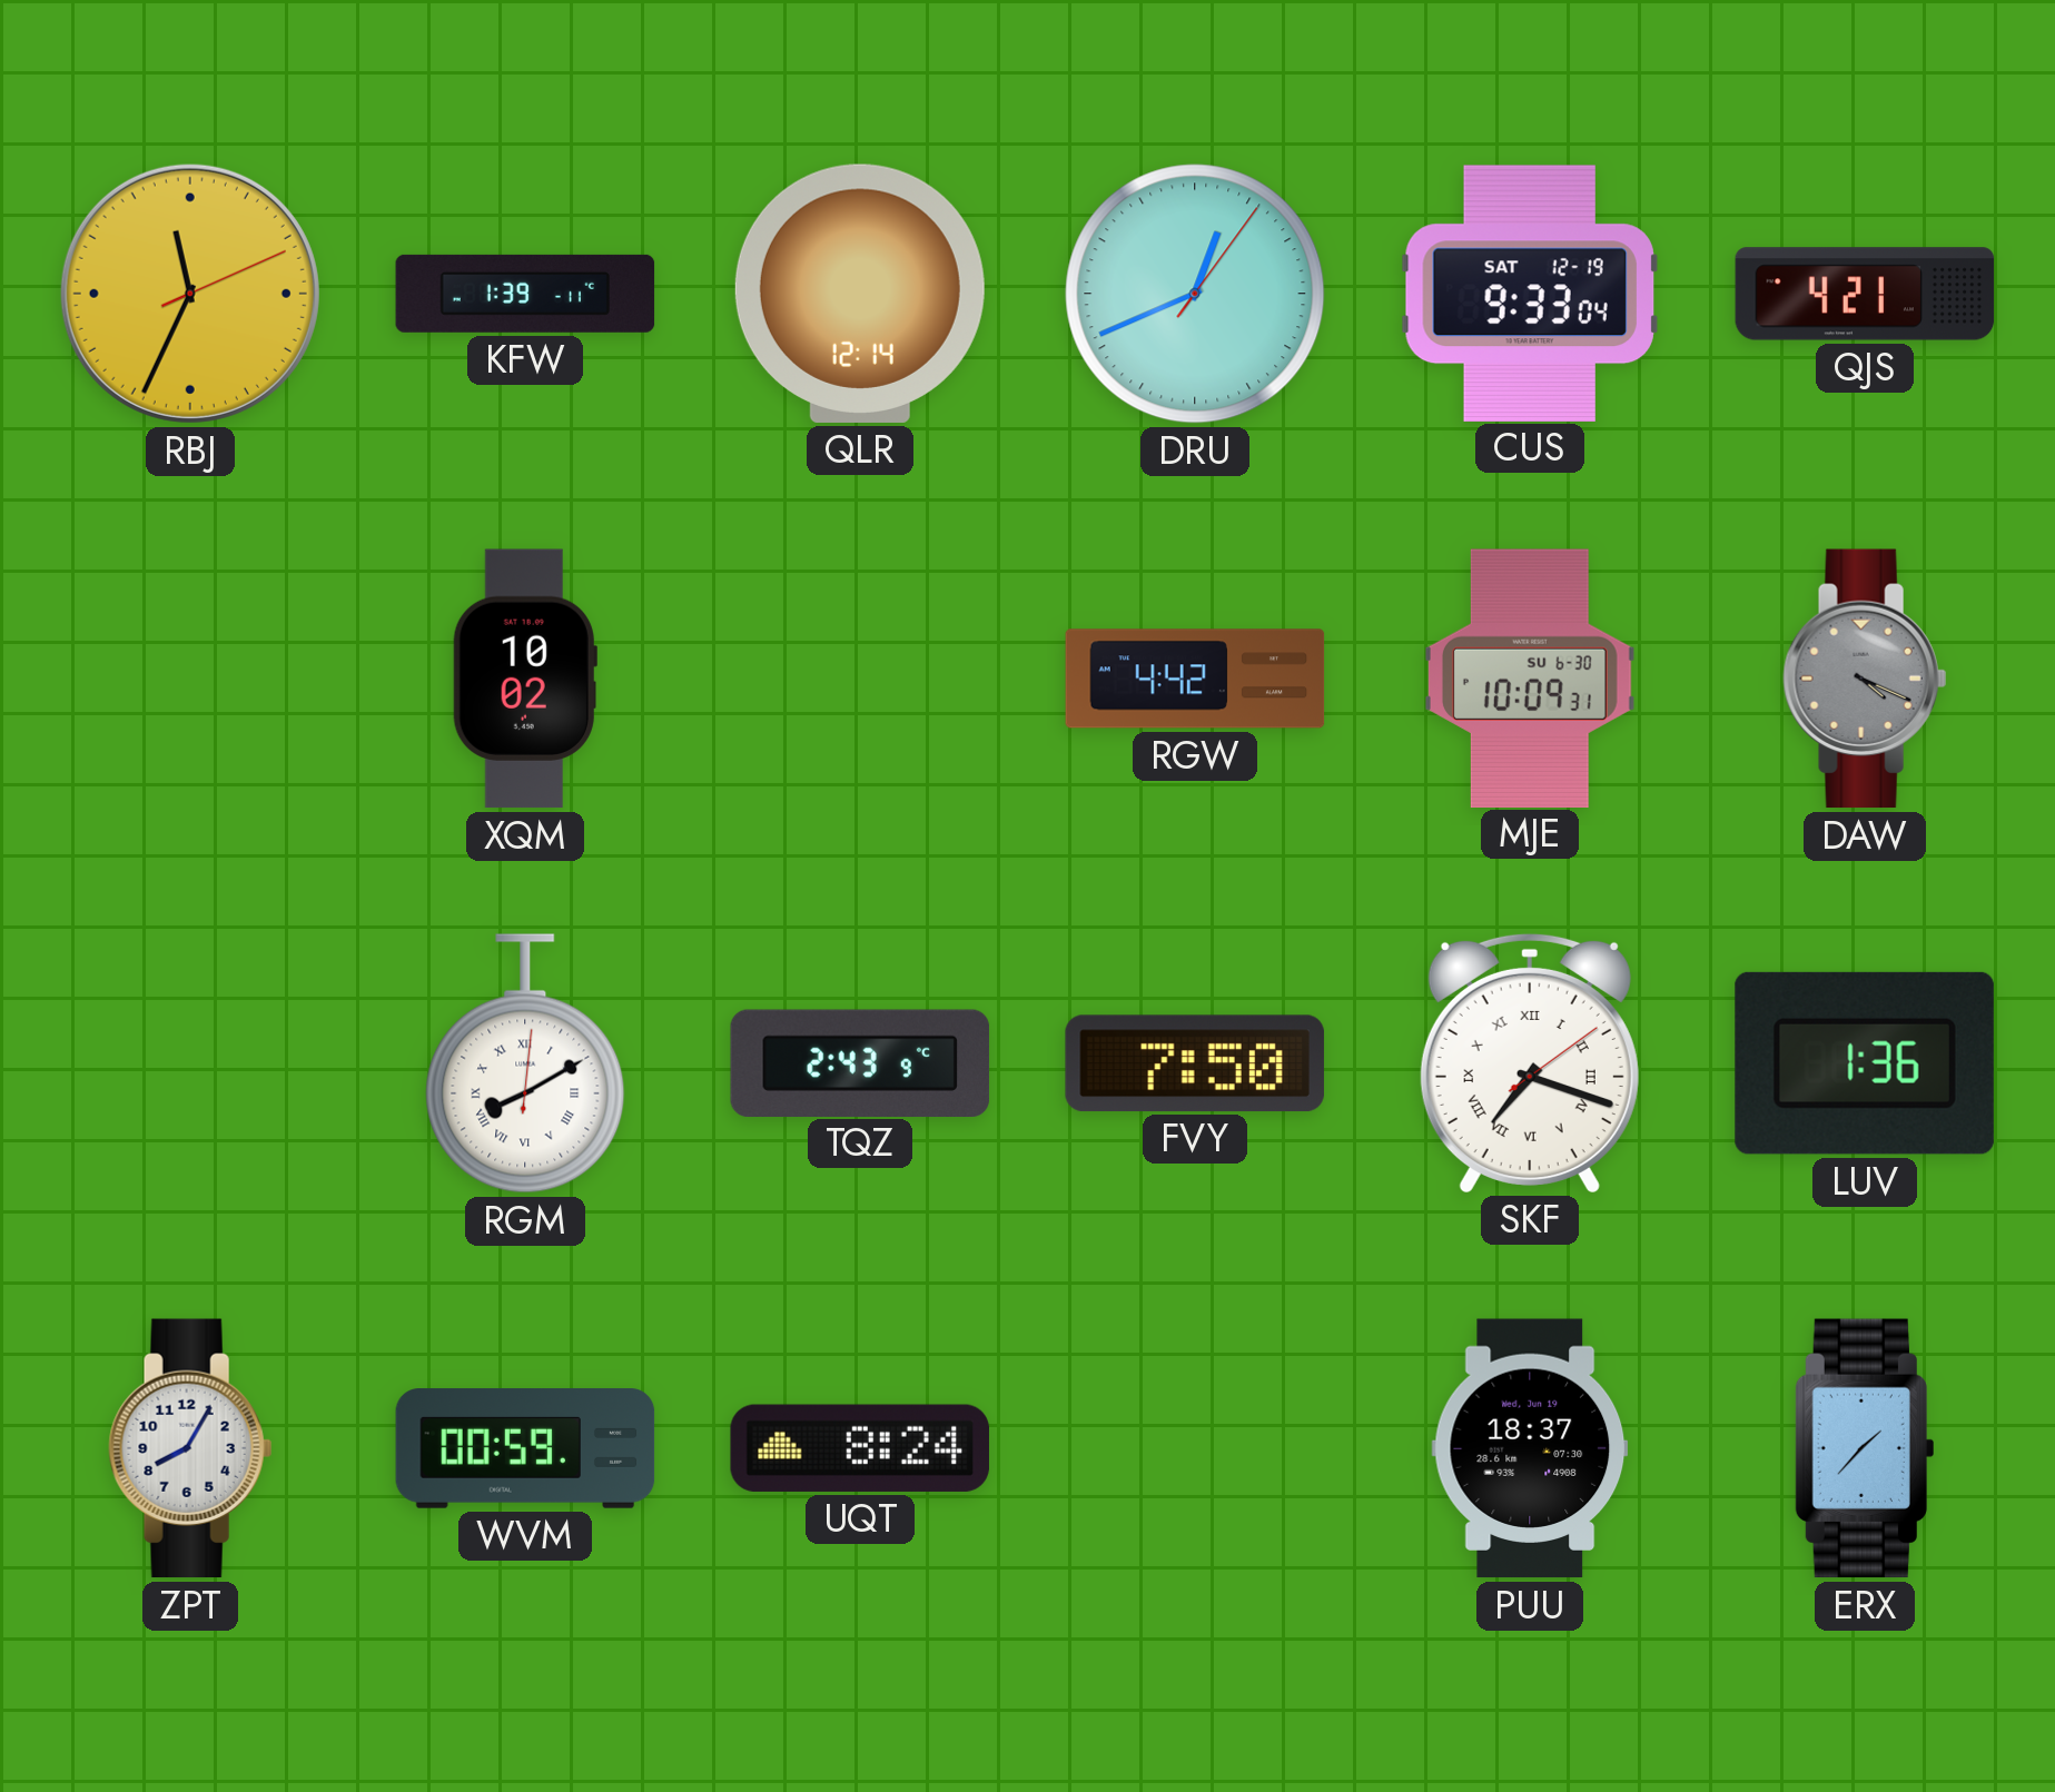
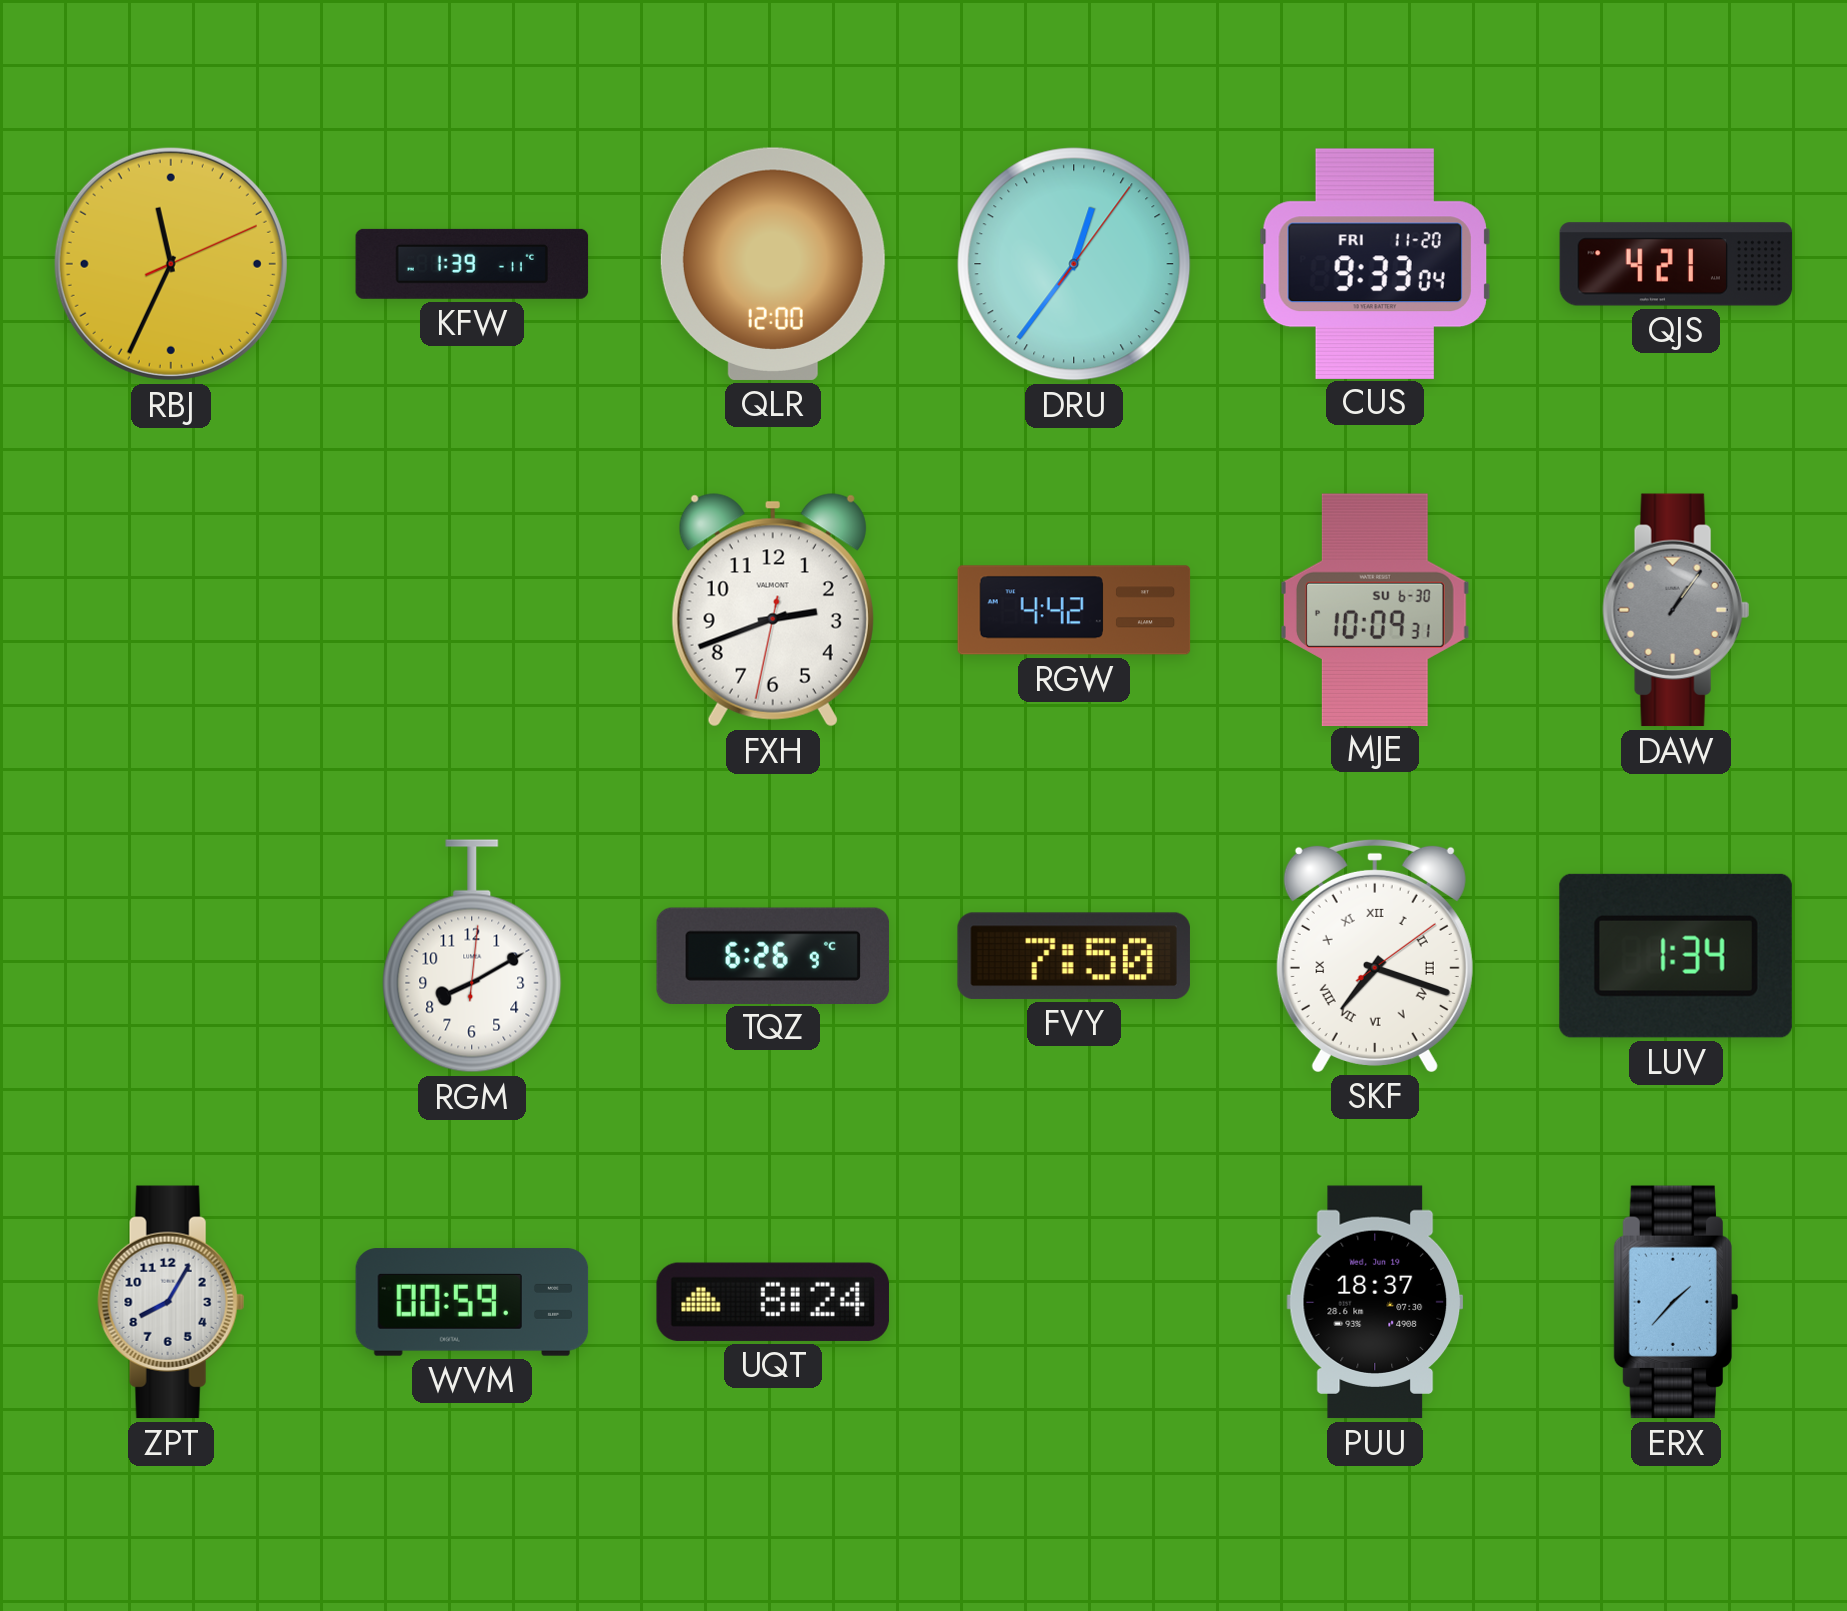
QLR: 12:14 -> 12:00
DRU: 12:41 -> 12:36
CUS date: SAT 12-19 -> FRI 11-20
XQM: 10:02 -> none
FXH: none -> 2:41
DAW: 4:19 -> 1:06
RGM numerals: Roman -> Arabic
TQZ: 2:43 -> 6:26
LUV: 1:36 -> 1:34
